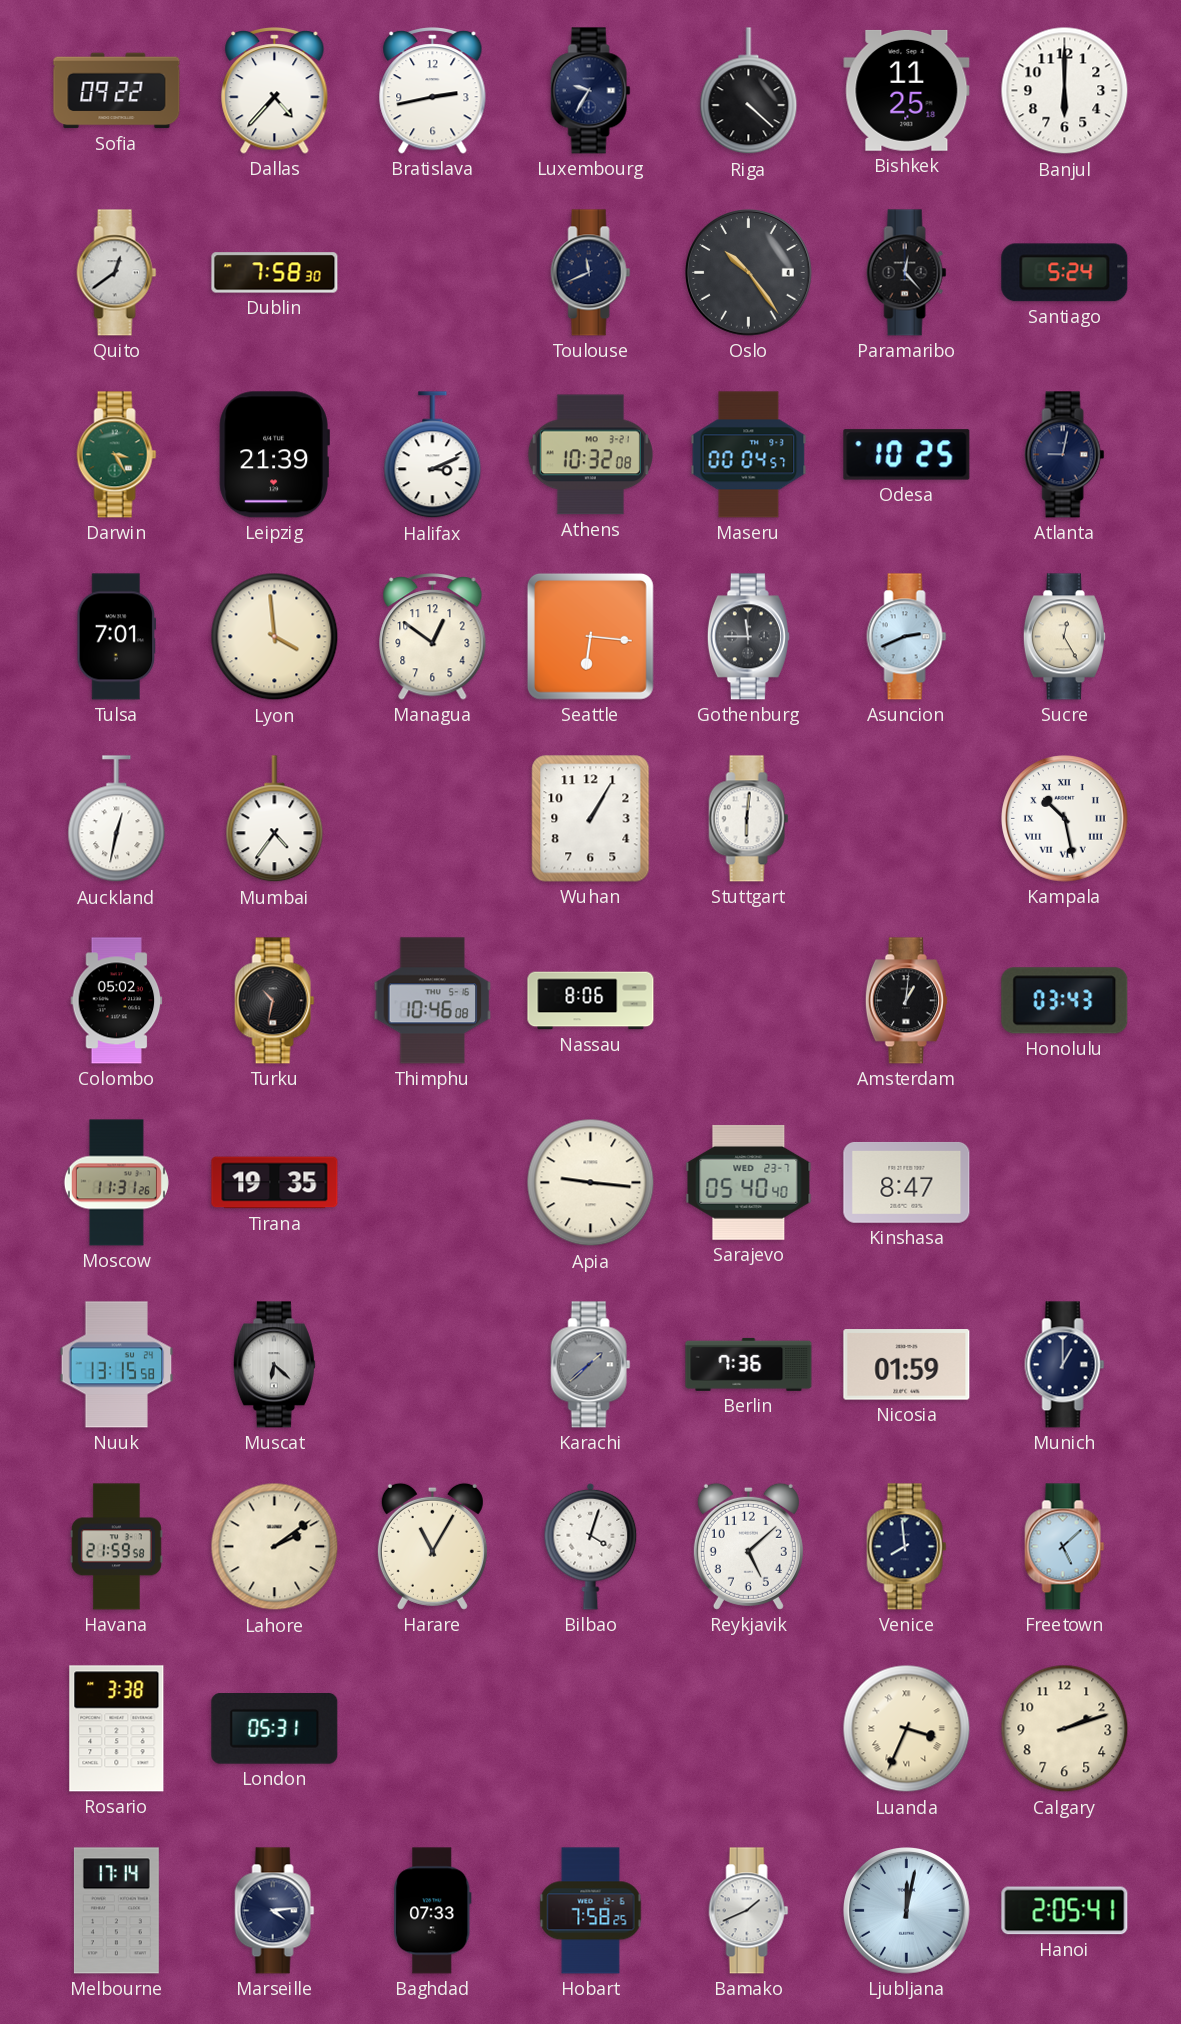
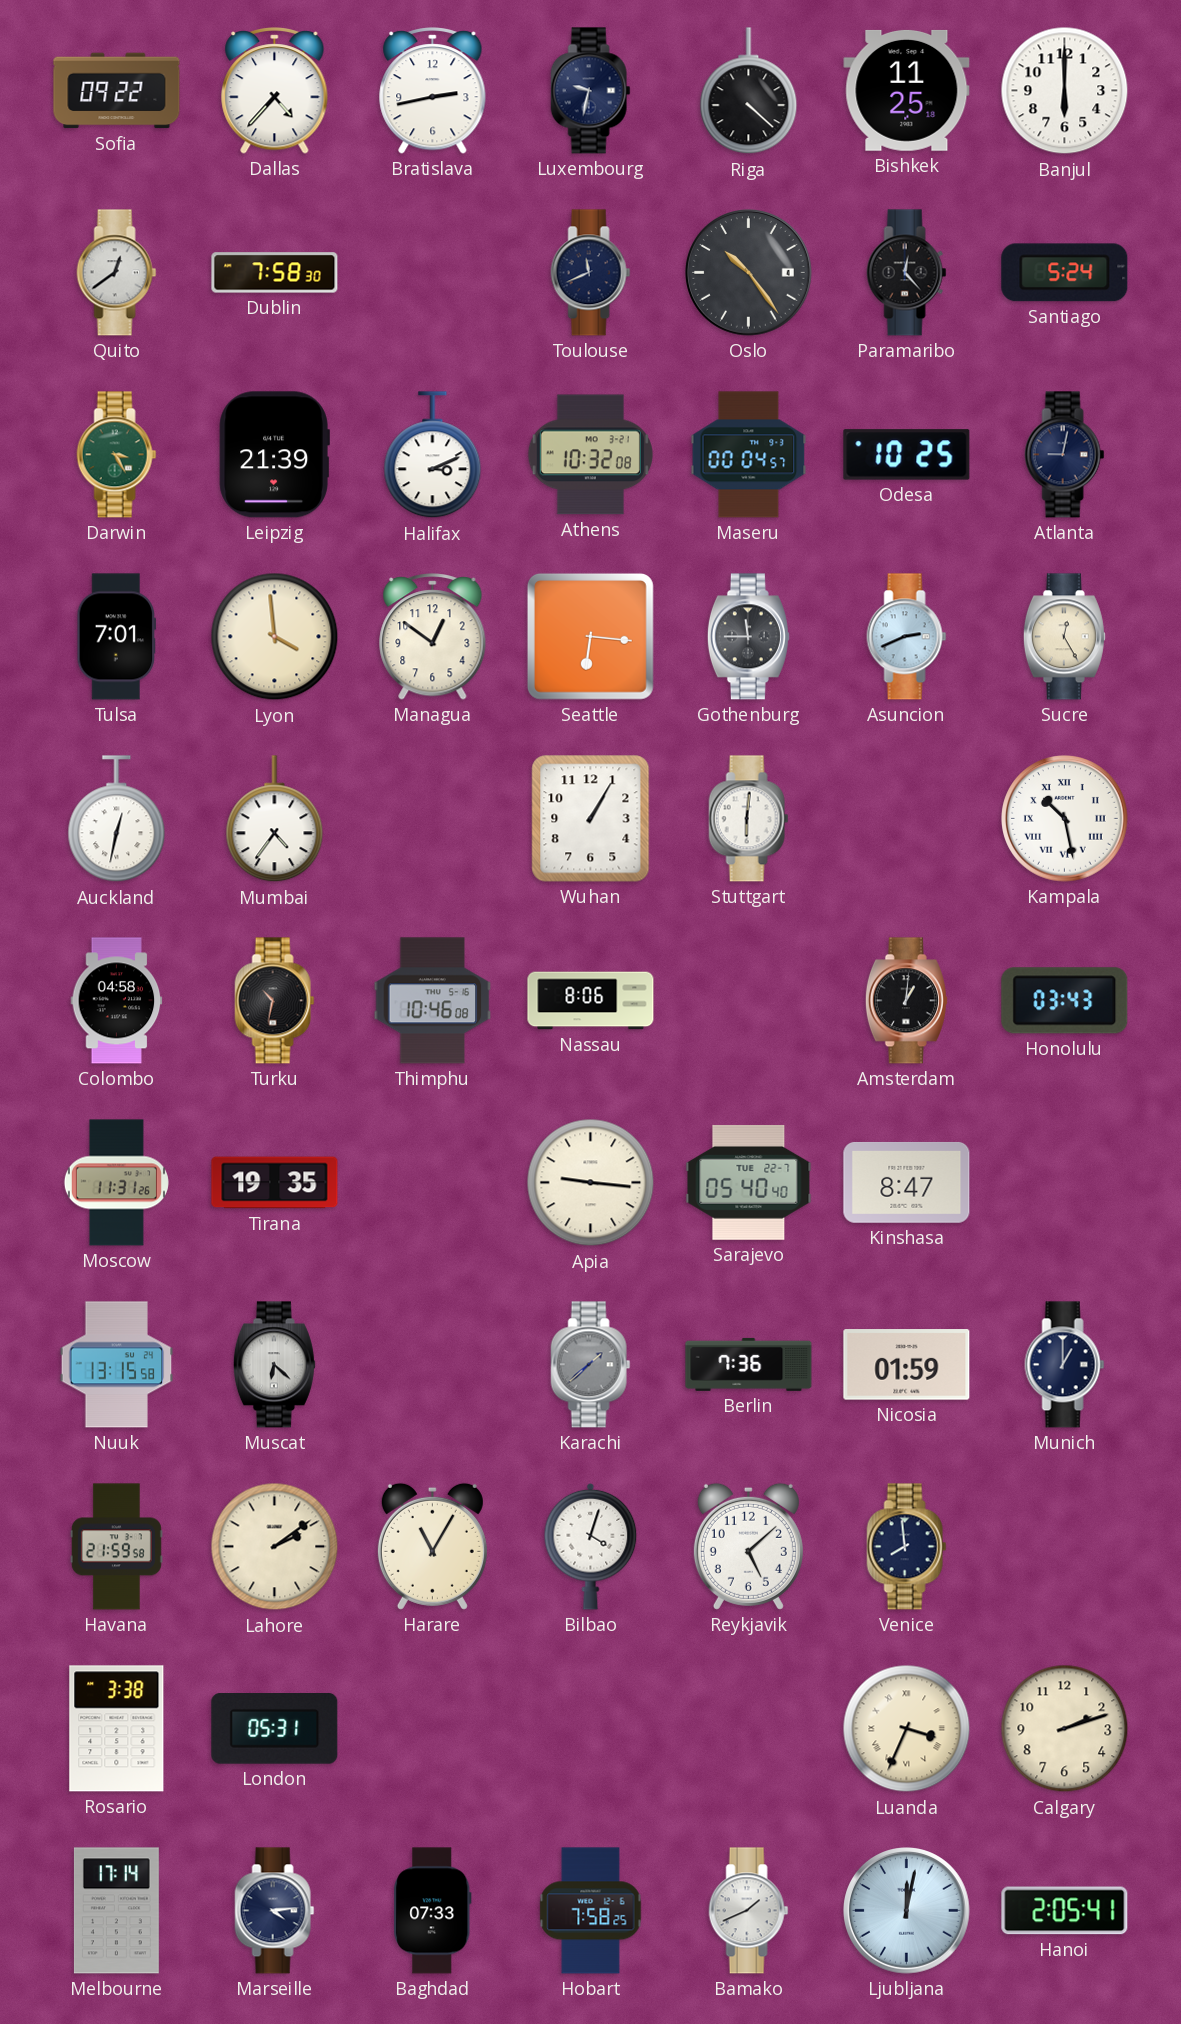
Luxembourg: 9:35 -> 9:32
Colombo: 05:02 -> 04:58
Sarajevo date: WED 23-7 -> TUE 22-7
Freetown: 5:08 -> none
